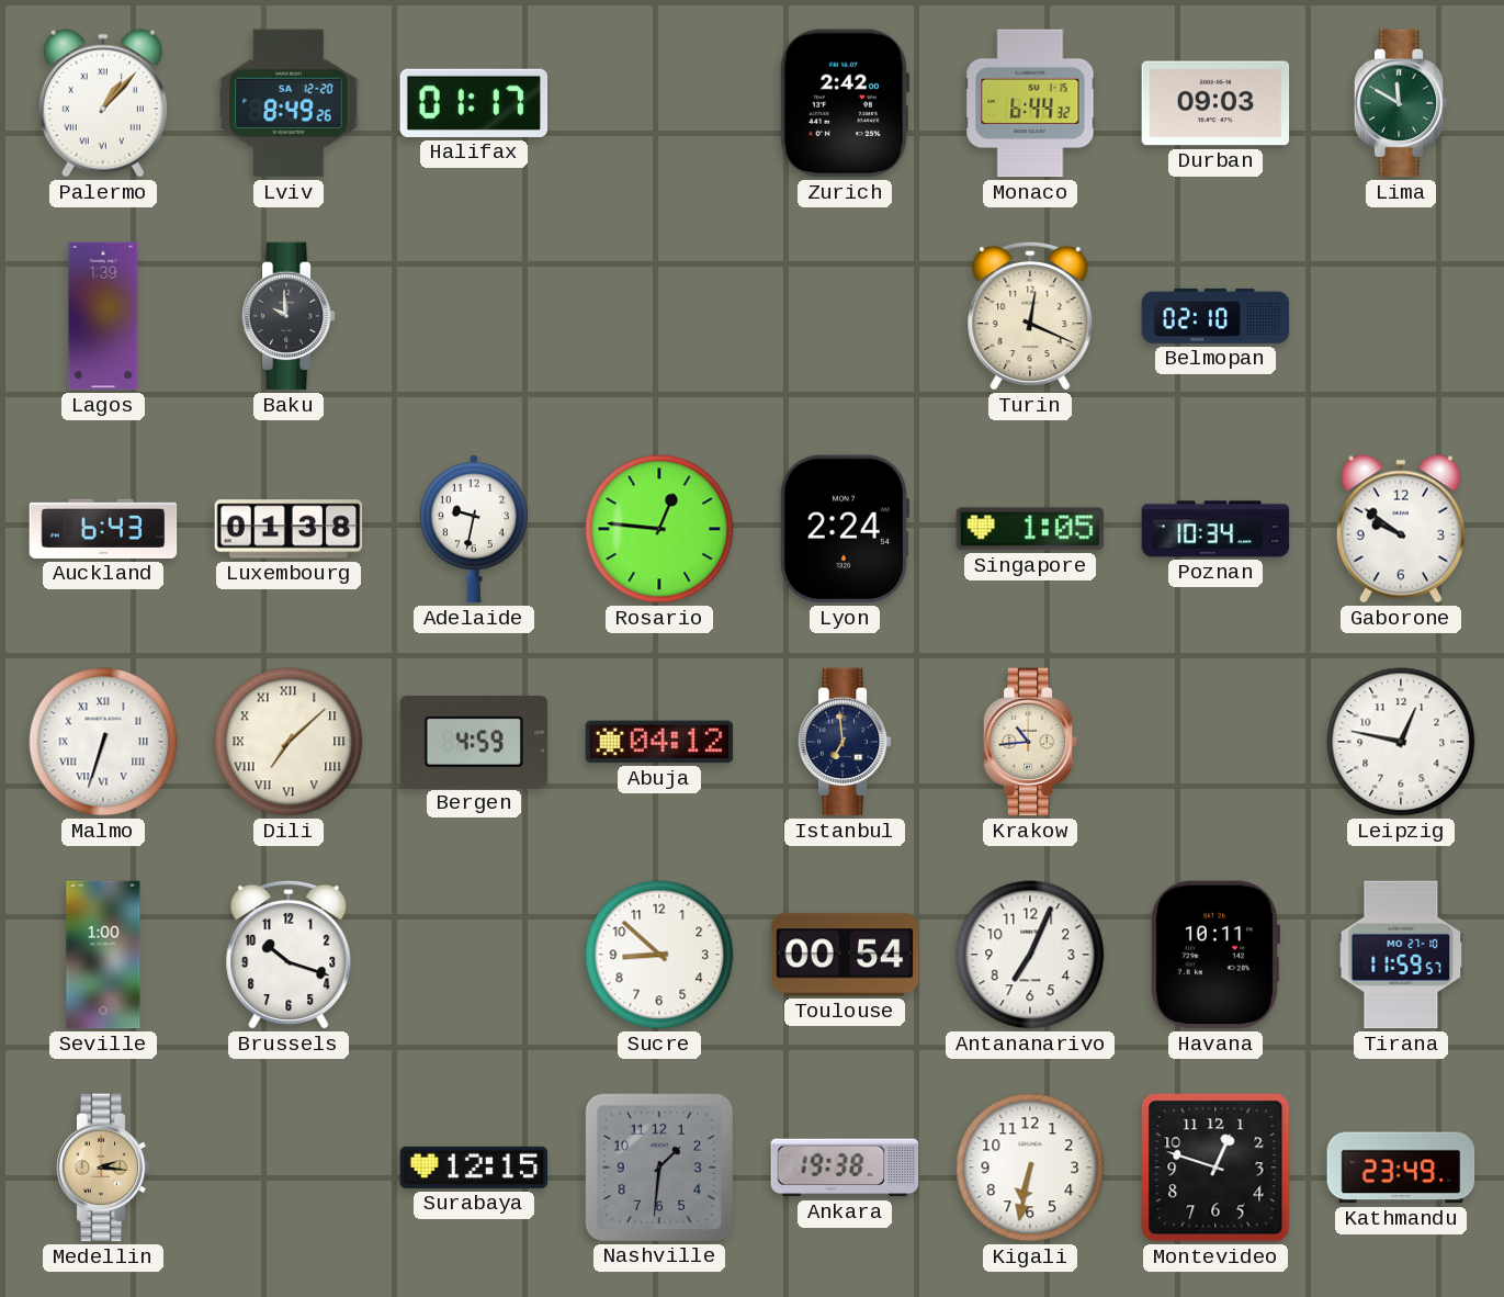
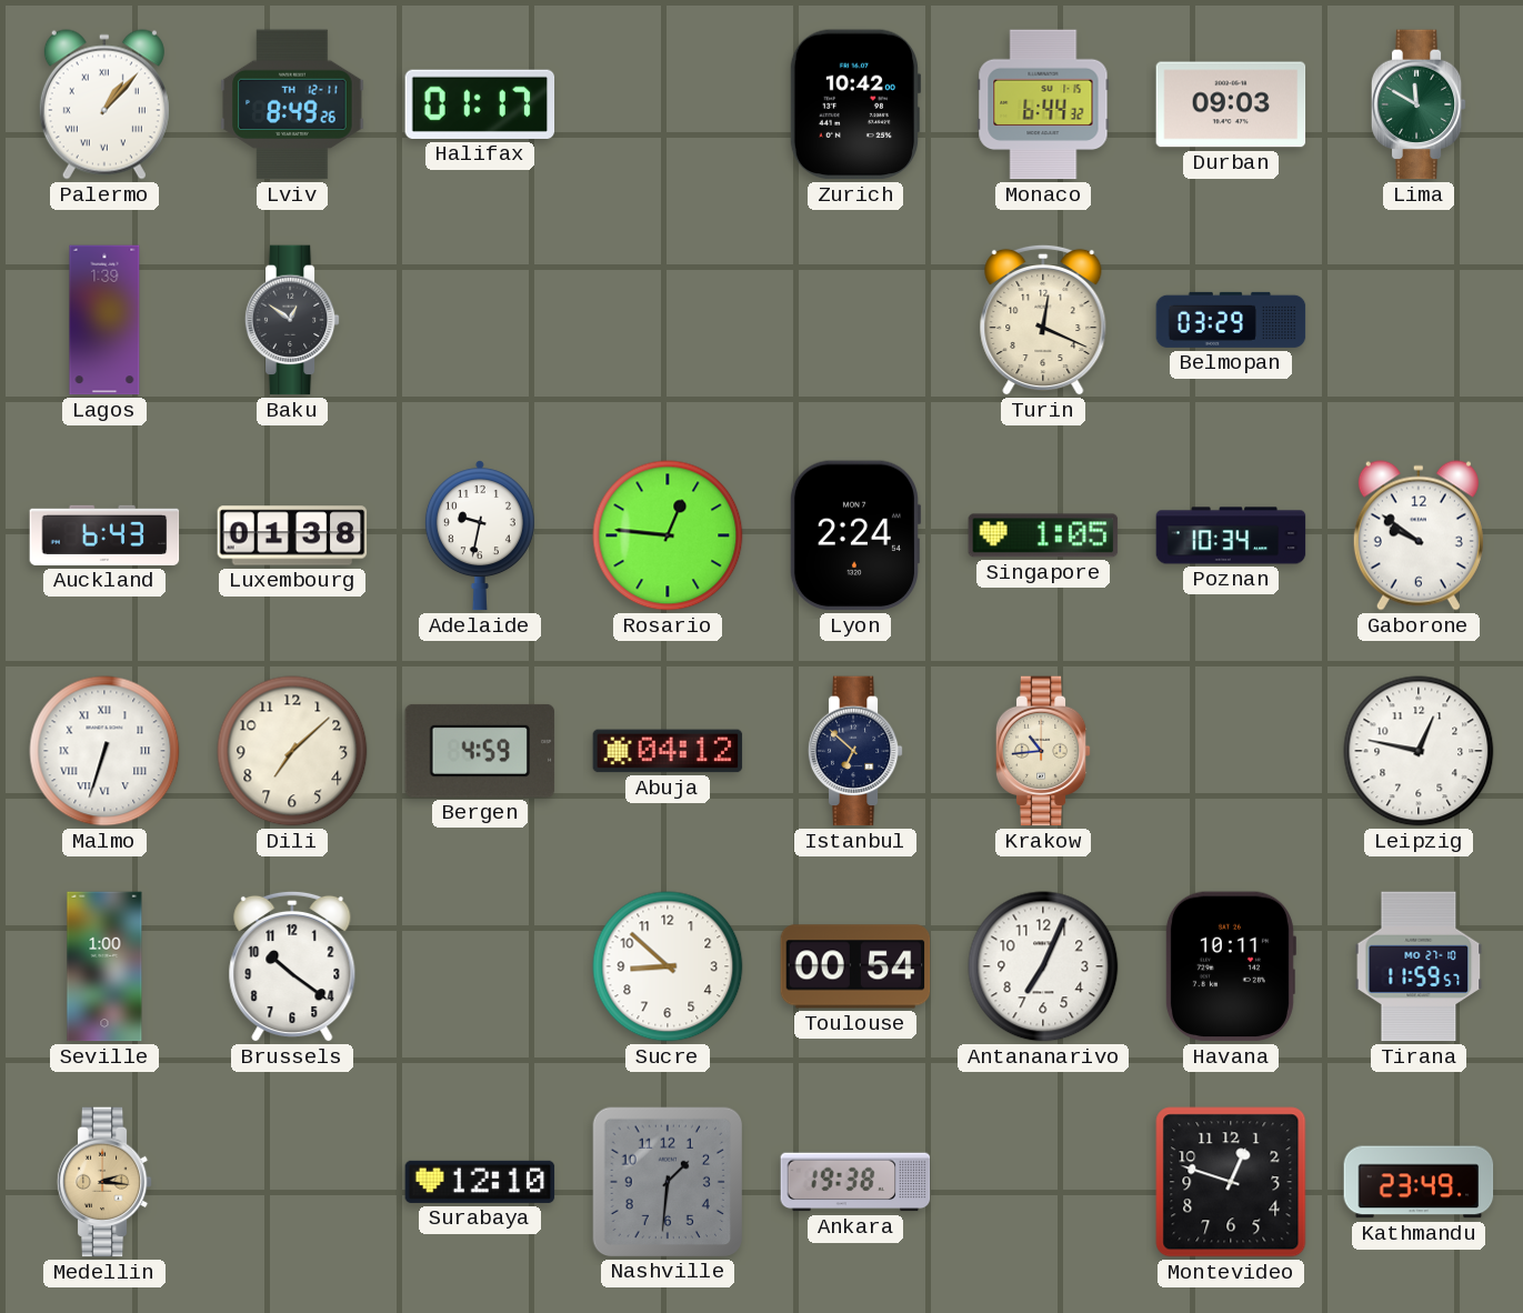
Lviv date: SA 12-20 -> TH 12-11
Zurich: 2:42 -> 10:42
Baku: 9:59 -> 12:51
Belmopan: 02:10 -> 03:29
Dili numerals: Roman -> Arabic
Istanbul: 6:59 -> 6:52
Brussels: 10:18 -> 10:21
Surabaya: 12:15 -> 12:10
Kigali: 6:32 -> none
